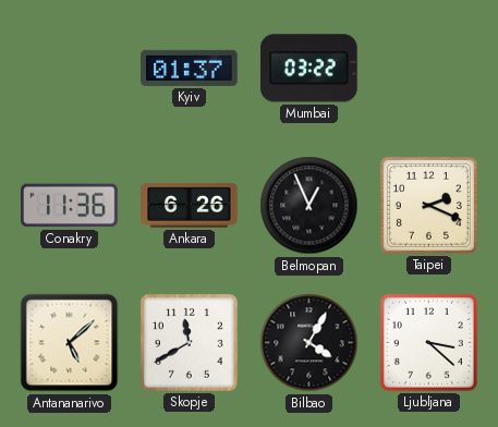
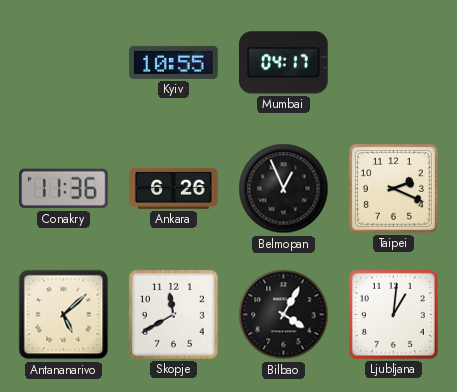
Kyiv: 01:37 -> 10:55
Mumbai: 03:22 -> 04:17
Ljubljana: 3:22 -> 1:01
